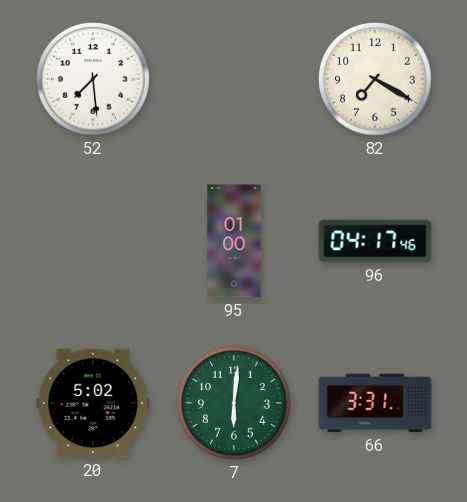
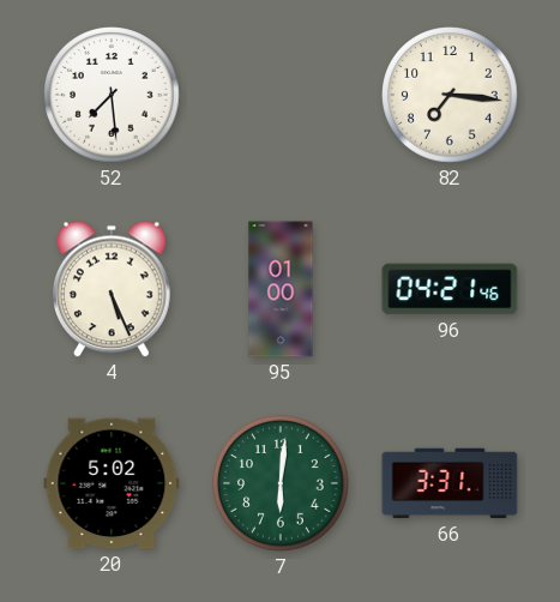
82: 7:20 -> 7:16
4: none -> 5:26
96: 04:17 -> 04:21
